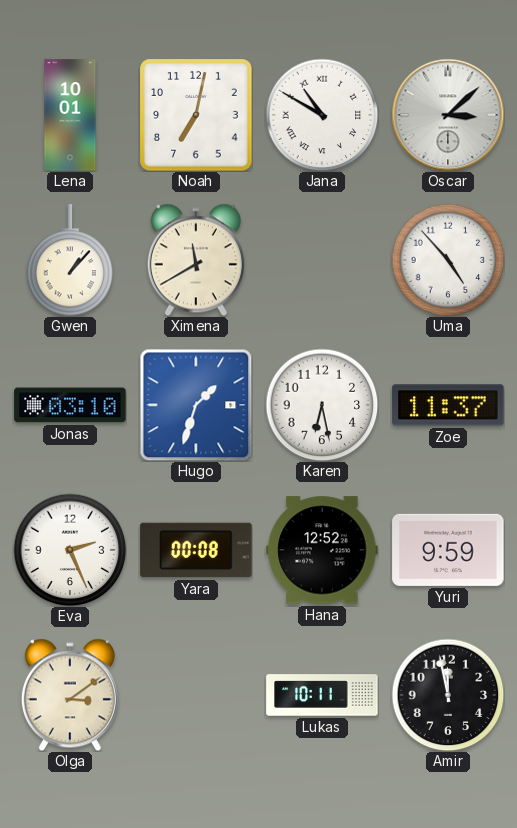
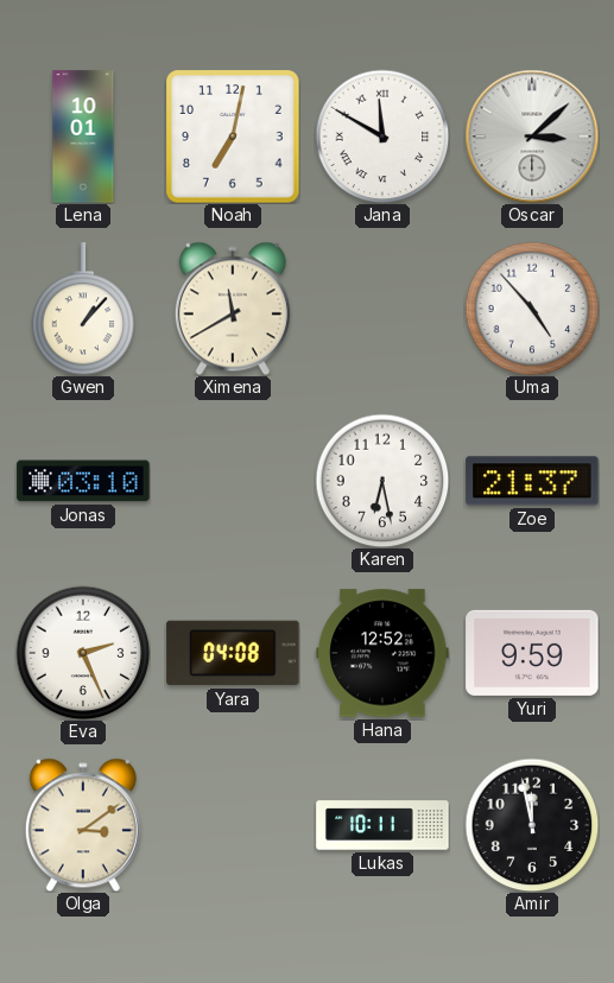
Jana: 10:50 -> 11:50
Hugo: 1:33 -> none
Zoe: 11:37 -> 21:37
Yara: 00:08 -> 04:08
